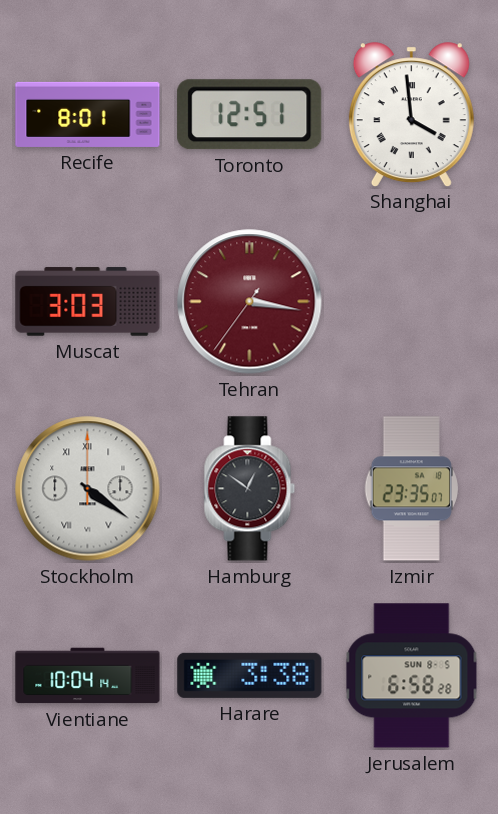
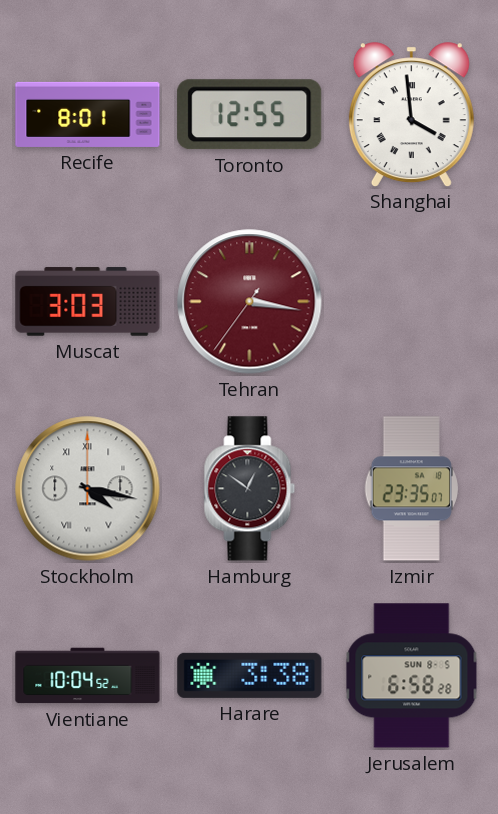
Toronto: 12:51 -> 12:55
Stockholm: 4:21 -> 4:17
Vientiane: 10:04:14 -> 10:04:52
